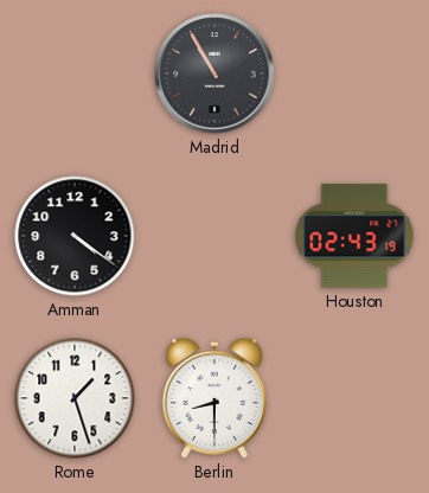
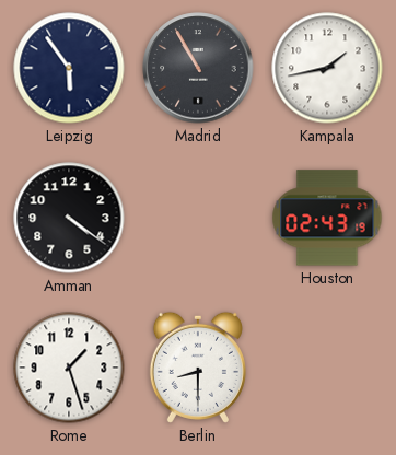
Leipzig: none -> 5:54
Kampala: none -> 1:43
